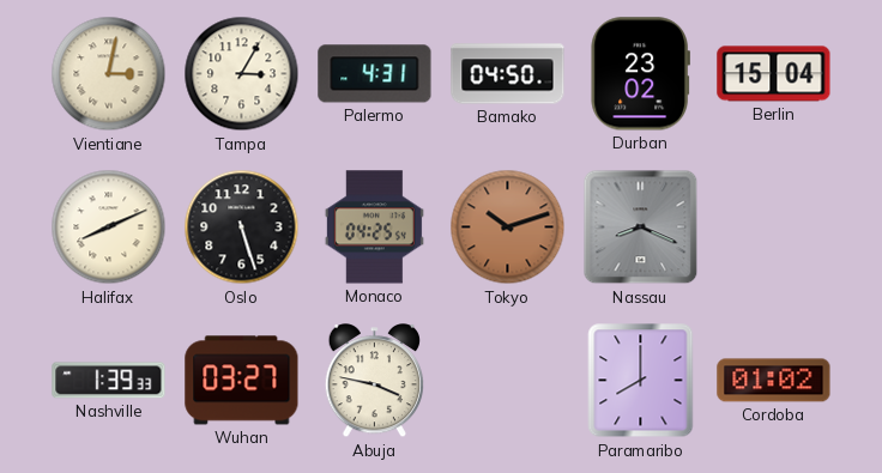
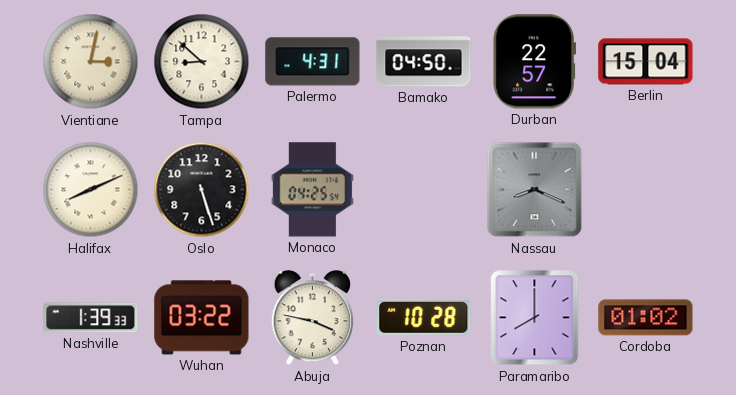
Tampa: 3:05 -> 8:52
Durban: 23:02 -> 22:57
Tokyo: 10:12 -> none
Wuhan: 03:27 -> 03:22
Poznan: none -> 10:28
